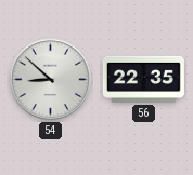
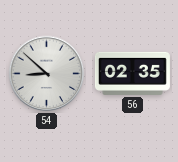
56: 22:35 -> 02:35
